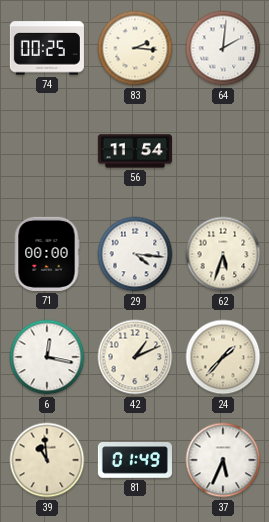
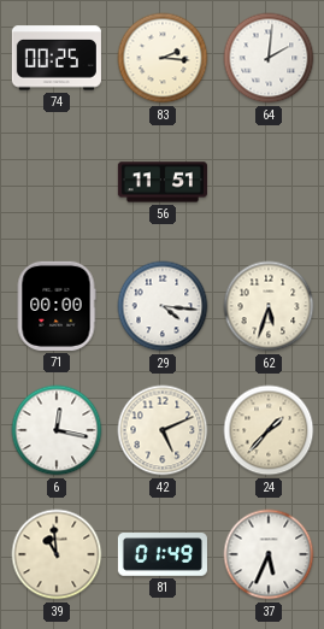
56: 11:54 -> 11:51
42: 1:11 -> 5:11
